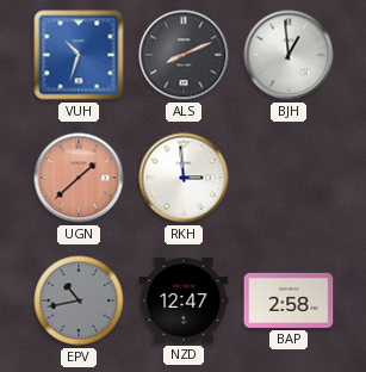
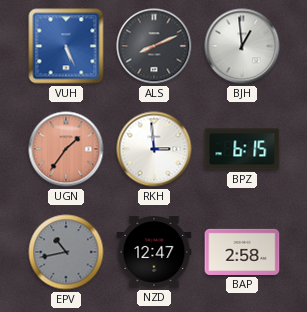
VUH: 10:33 -> 5:26
UGN: 1:38 -> 1:36
BPZ: none -> 6:15
